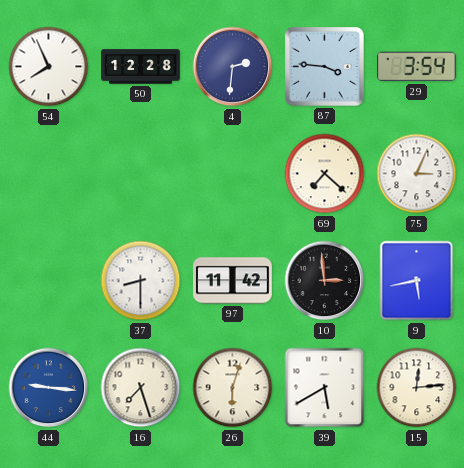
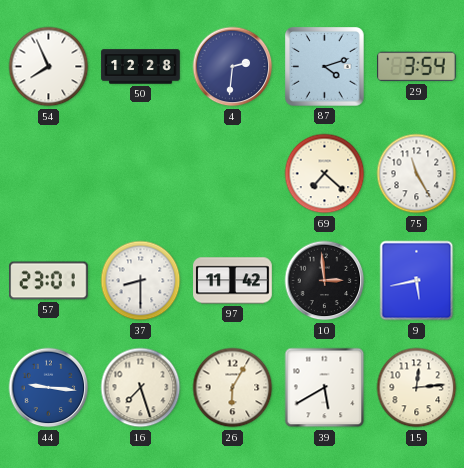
87: 3:46 -> 4:12
75: 3:04 -> 11:25
57: none -> 23:01
26: 6:03 -> 6:05
